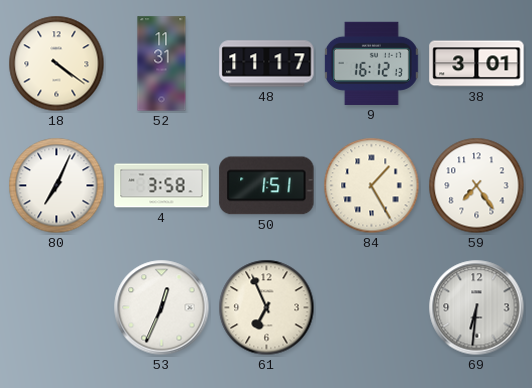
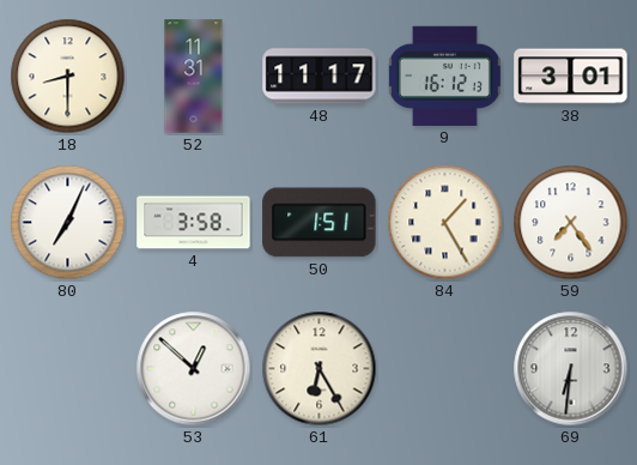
18: 4:21 -> 8:30
53: 12:34 -> 12:52
61: 6:56 -> 6:25
